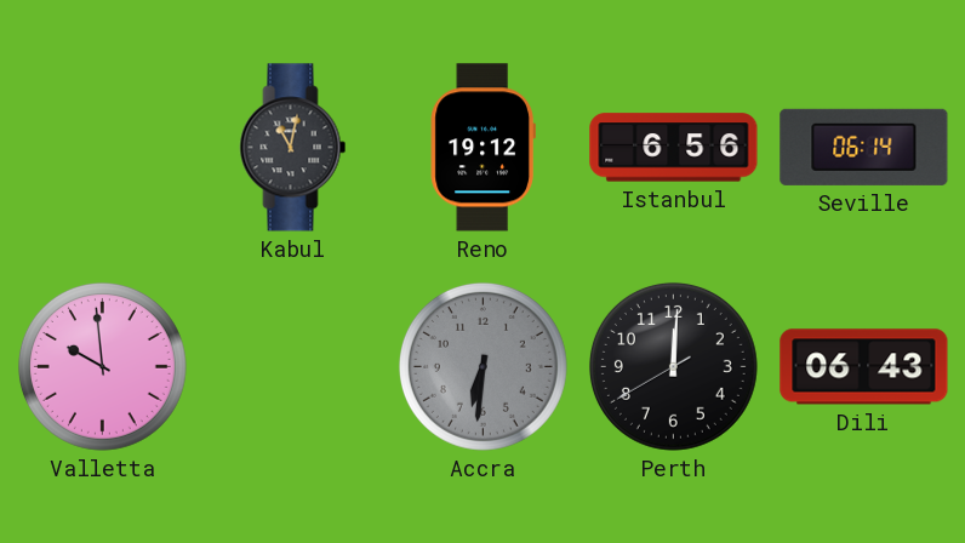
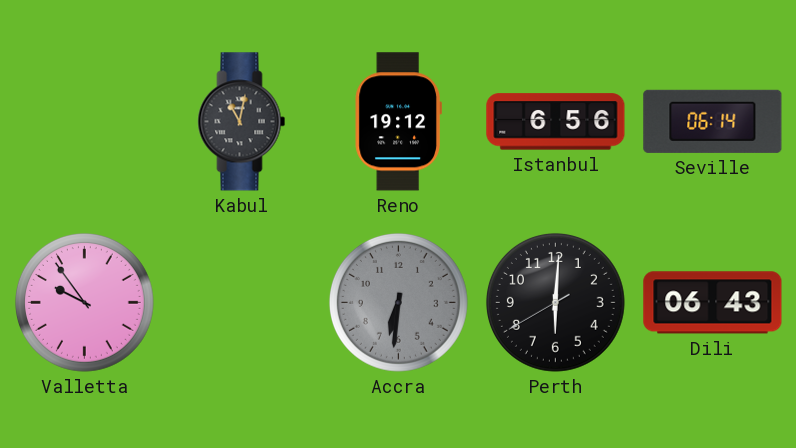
Valletta: 9:59 -> 9:54
Perth: 12:00 -> 6:00
